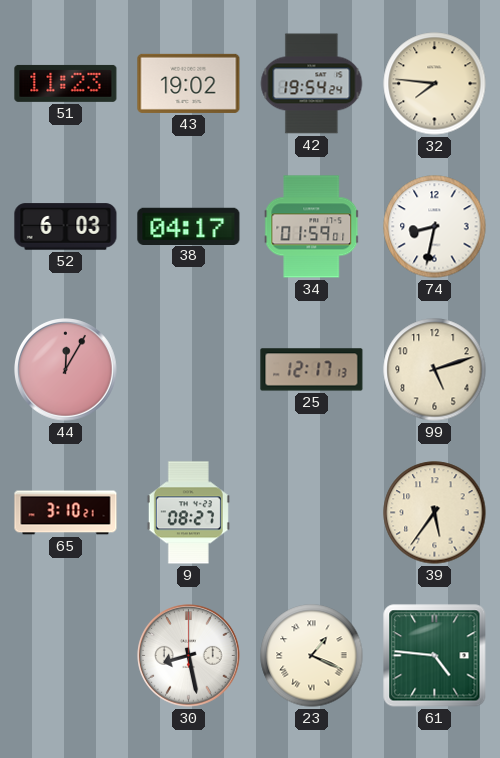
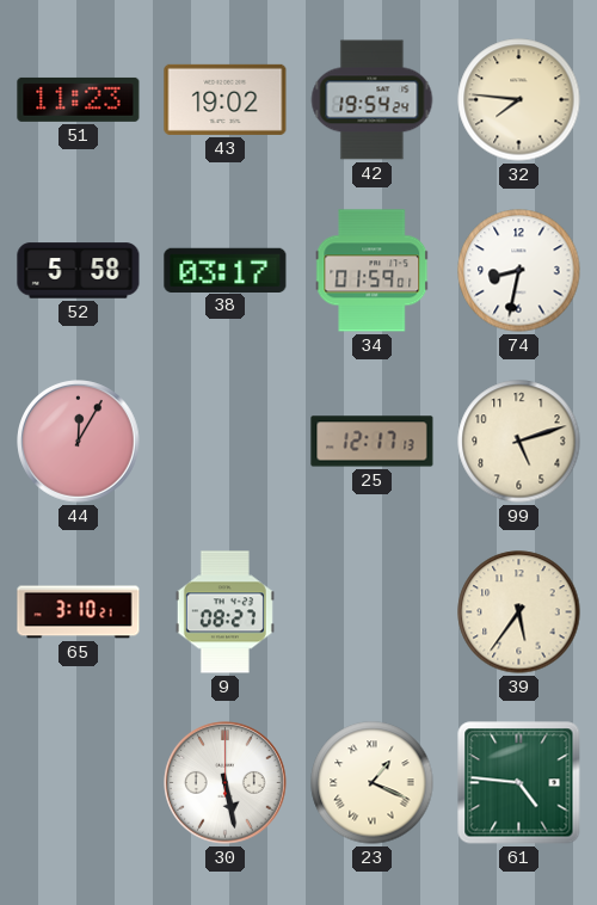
52: 6:03 -> 5:58
38: 04:17 -> 03:17
30: 8:28 -> 5:28
